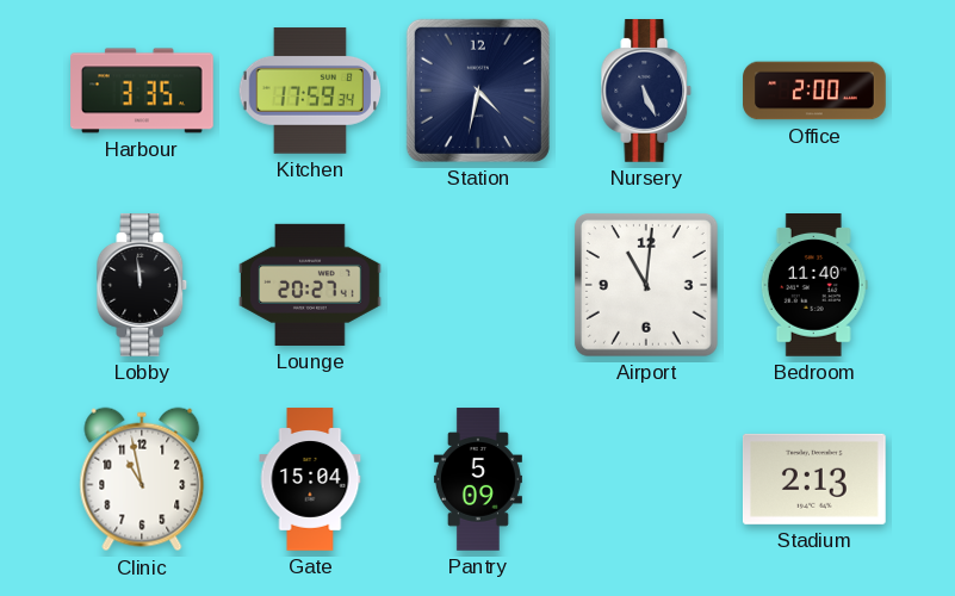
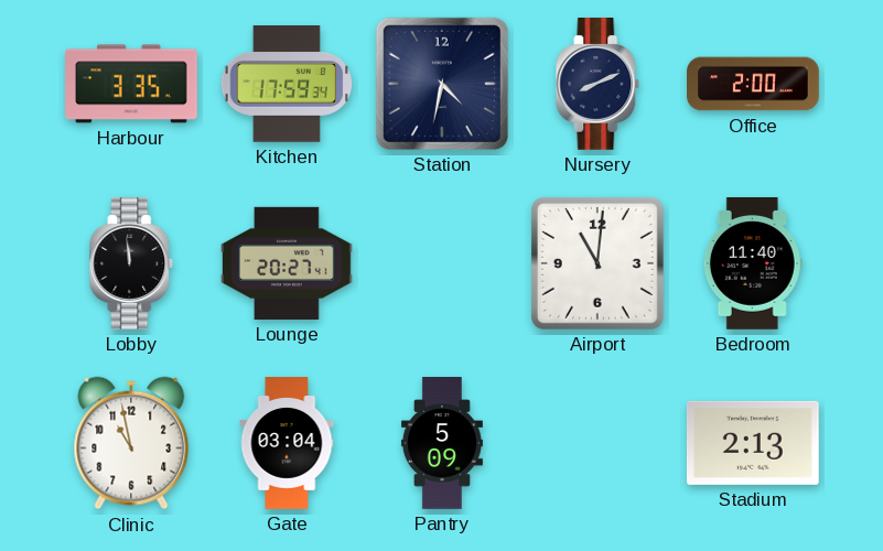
Nursery: 5:26 -> 8:11
Gate: 15:04 -> 03:04
